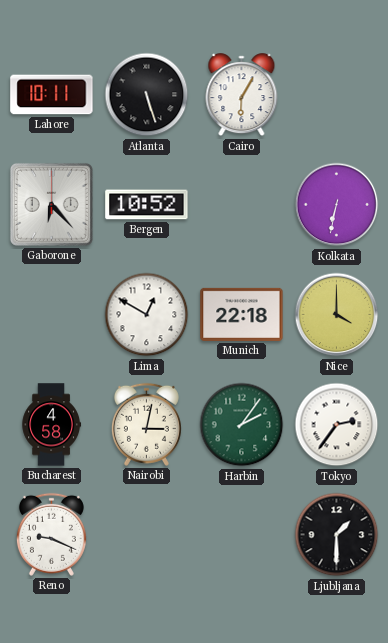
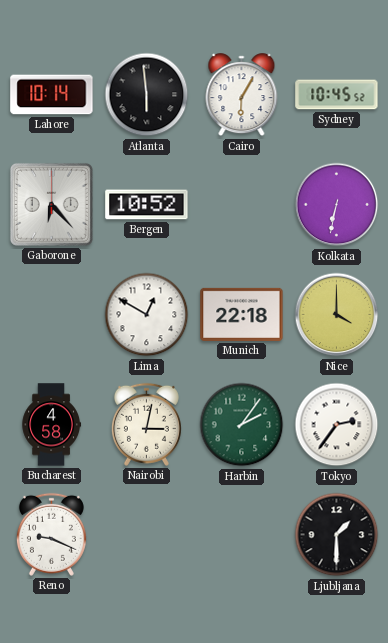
Lahore: 10:11 -> 10:14
Atlanta: 5:27 -> 5:59
Sydney: none -> 10:45
